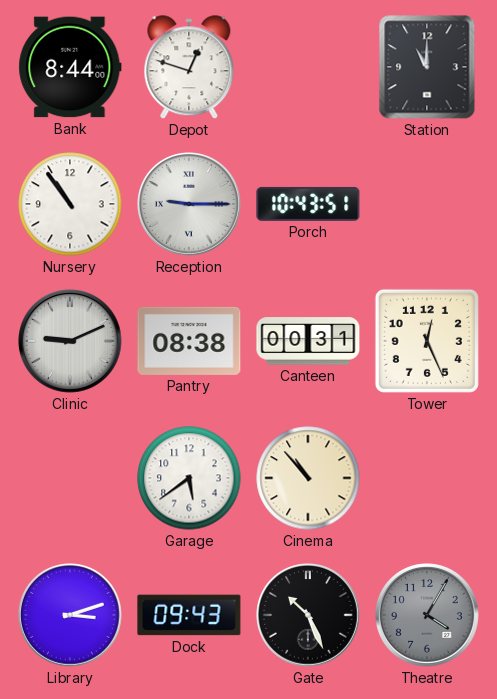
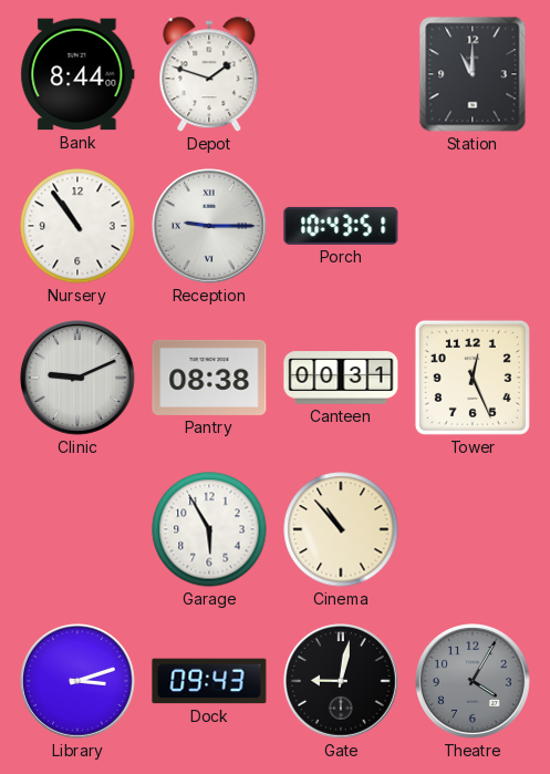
Depot: 12:48 -> 1:48
Garage: 5:39 -> 5:55
Gate: 10:26 -> 9:02
